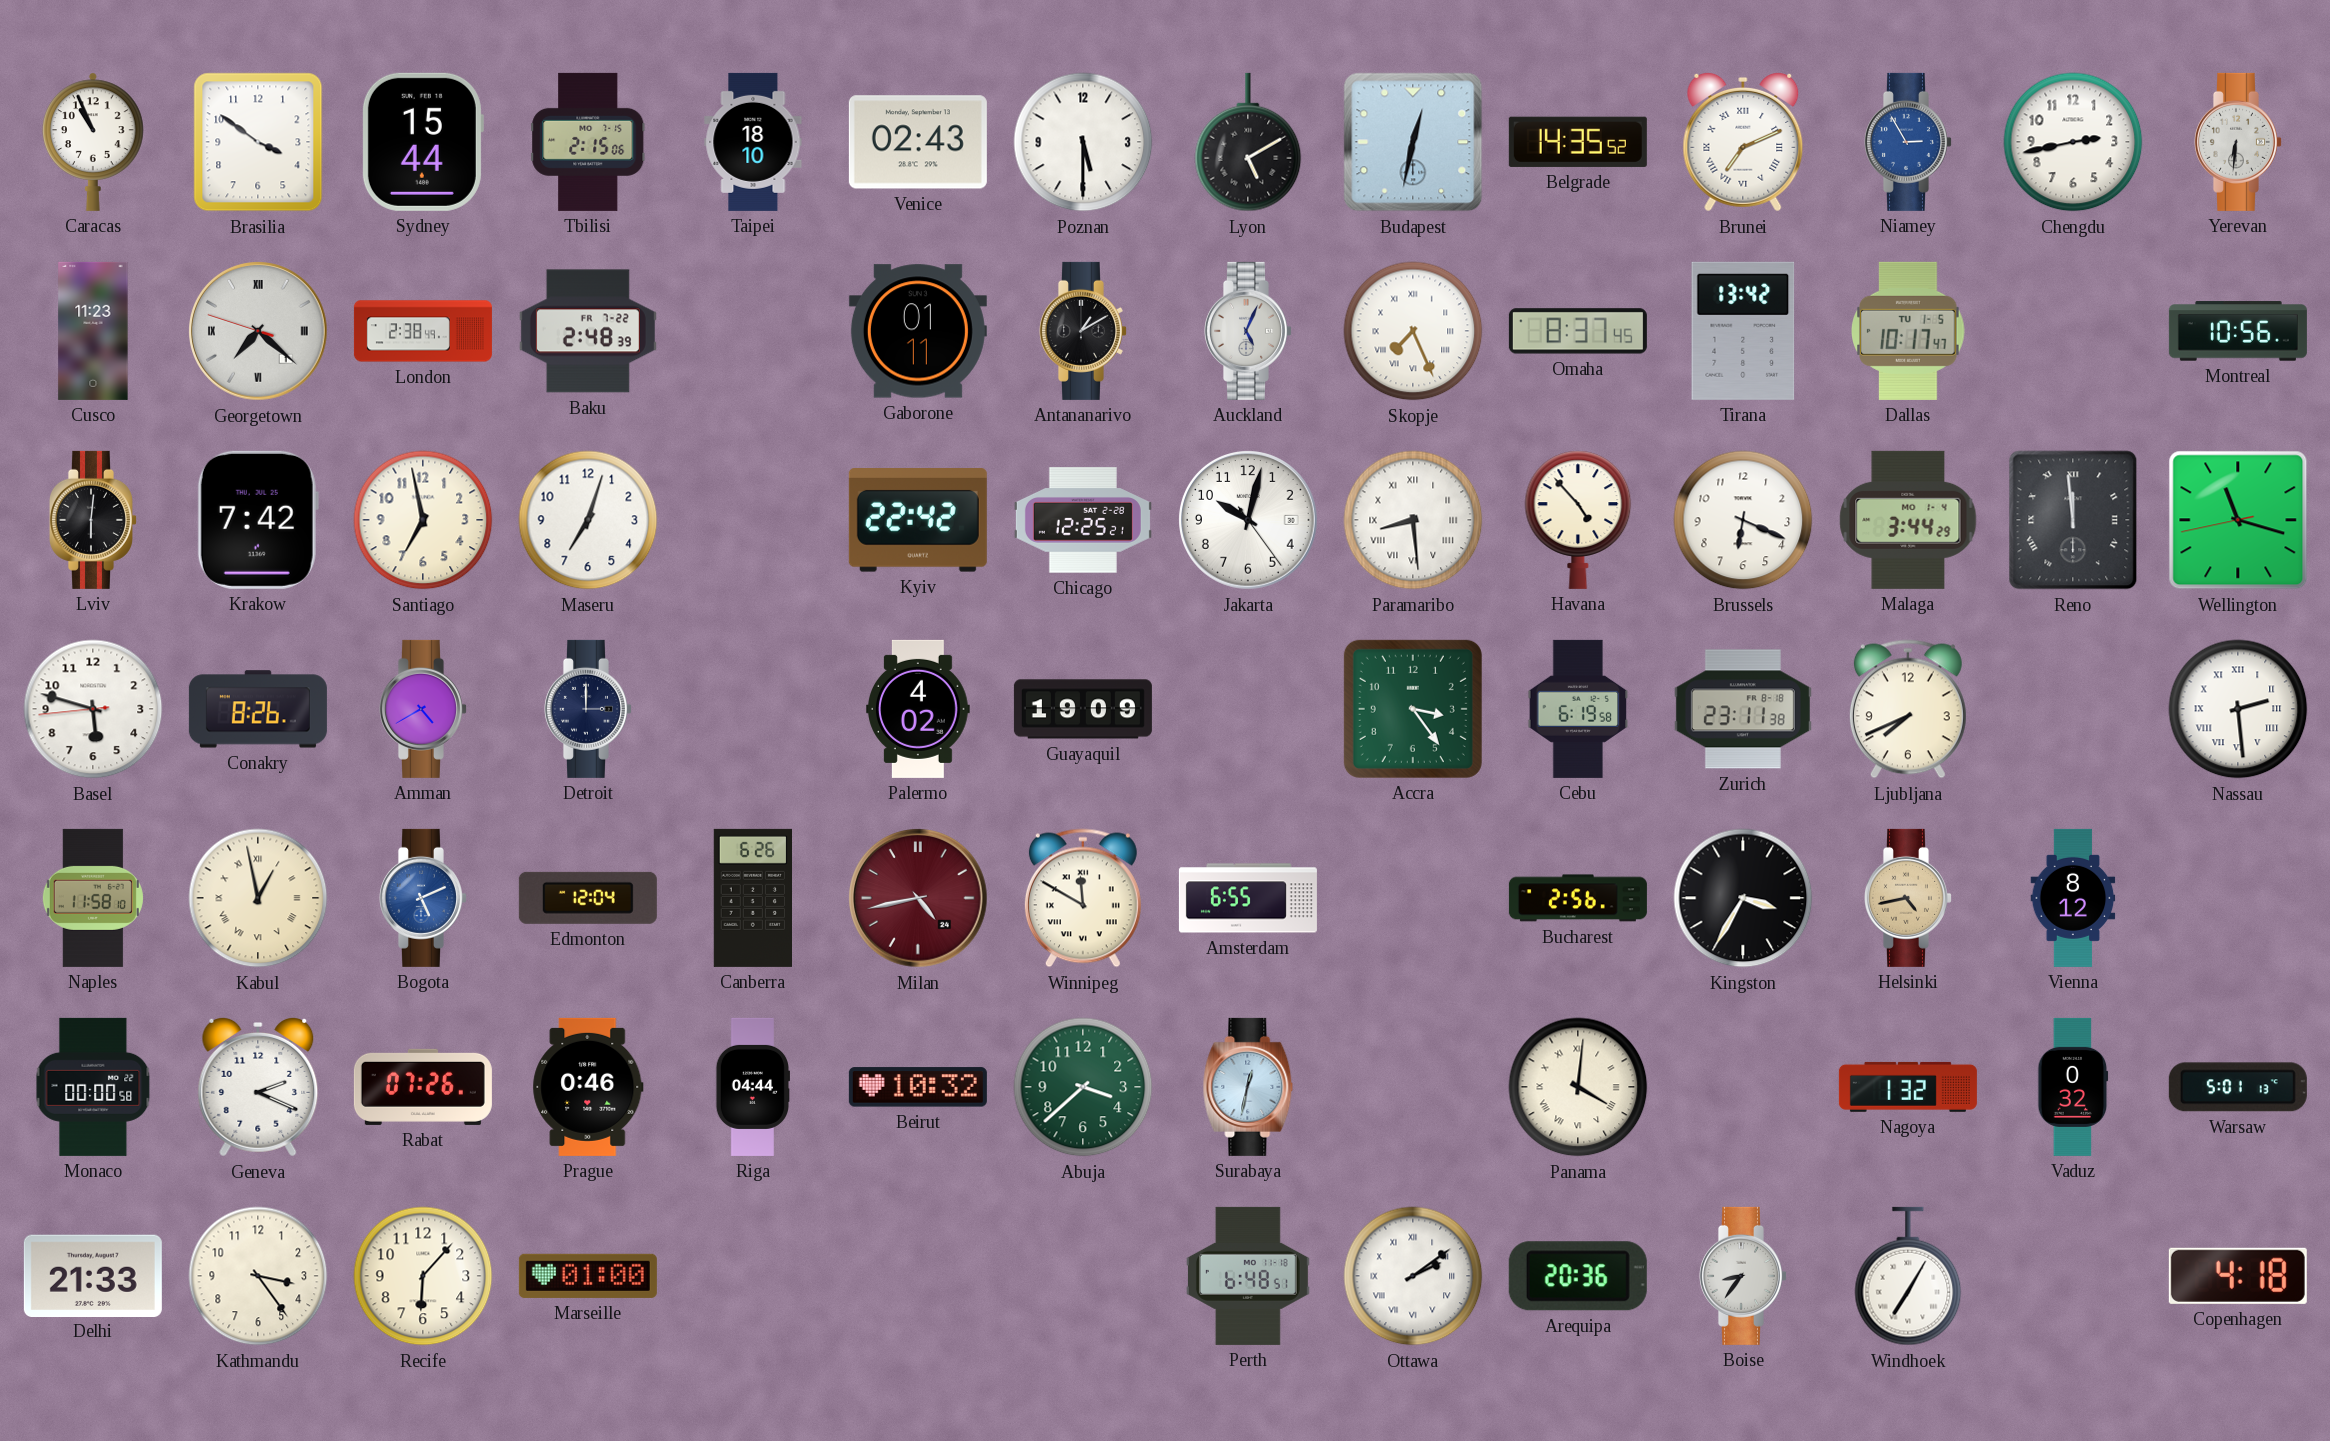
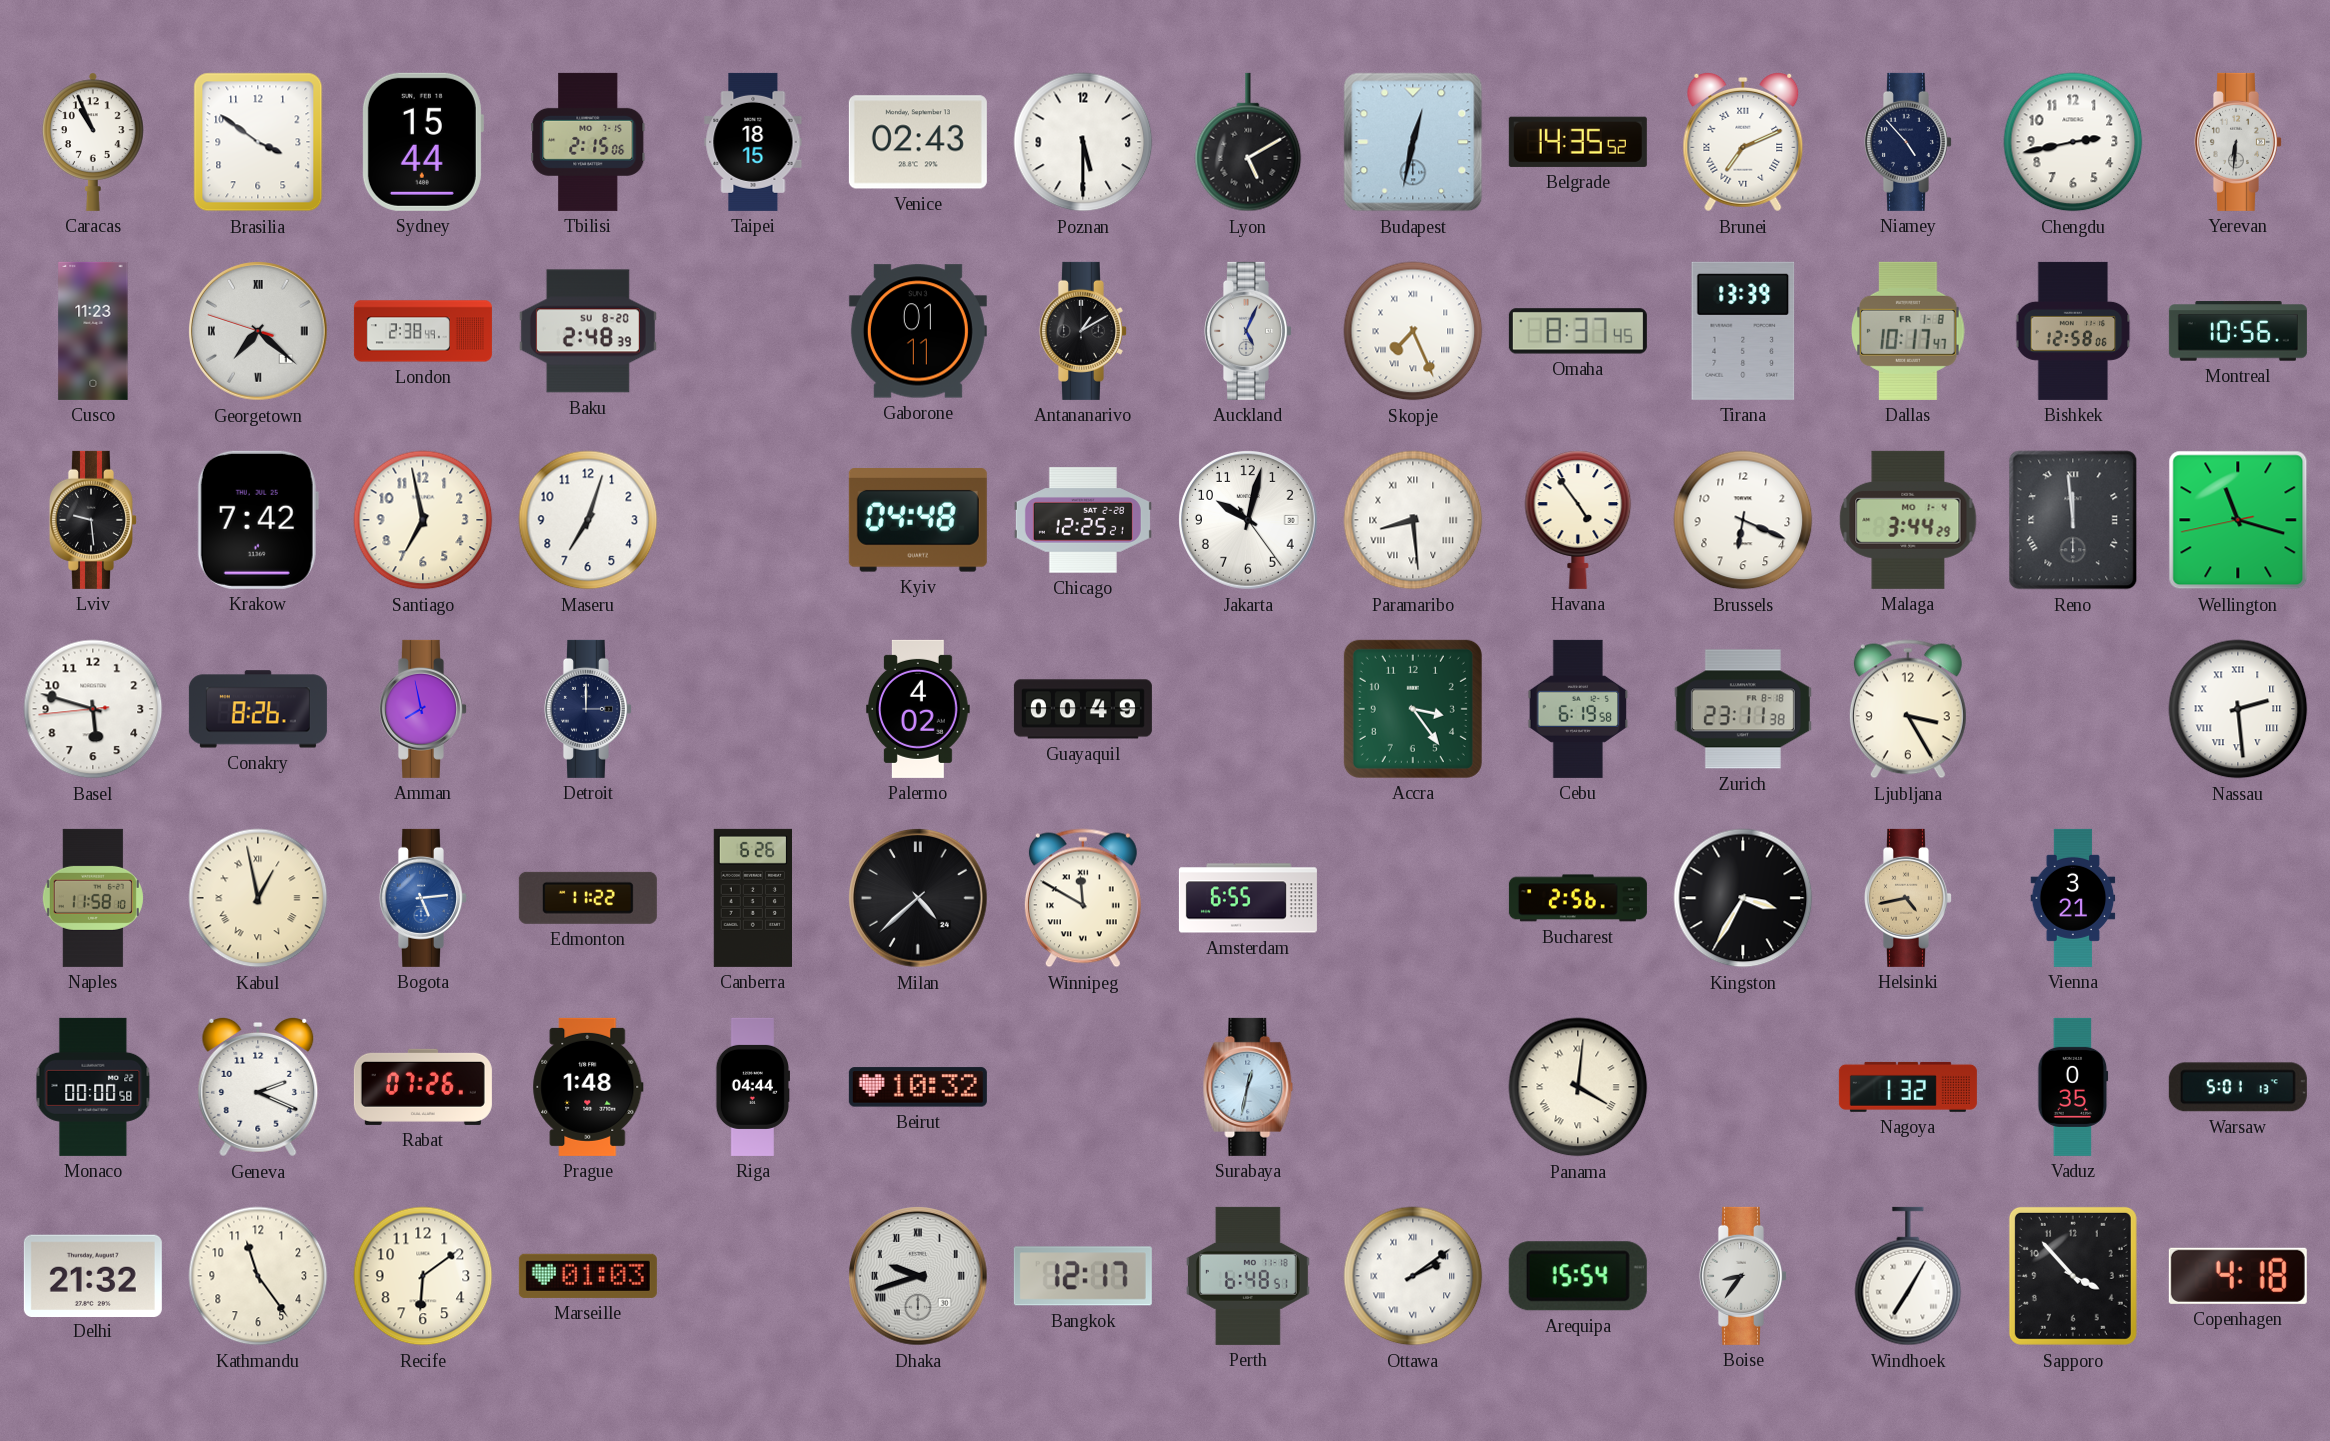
Taipei: 18:10 -> 18:15
Niamey: 2:55 -> 4:53
Niamey dial: blue -> navy
Baku date: FR 7-22 -> SU 8-20
Tirana: 13:42 -> 13:39
Dallas date: TU 1-5 -> FR 1-8
Bishkek: none -> 12:58
Lviv: 6:01 -> 9:29
Kyiv: 22:42 -> 04:48
Havana: 4:53 -> 4:54
Amman: 4:40 -> 7:58
Guayaquil: 19:09 -> 00:49
Ljubljana: 7:41 -> 3:25
Bogota: 5:11 -> 5:14
Edmonton: 12:04 -> 11:22
Milan: 4:43 -> 4:38
Milan dial: burgundy -> black
Vienna: 8:12 -> 3:21
Prague: 0:46 -> 1:48
Abuja: 3:38 -> none
Vaduz: 0:32 -> 0:35
Delhi: 21:33 -> 21:32
Kathmandu: 3:24 -> 11:24
Recife: 6:07 -> 6:09
Marseille: 01:00 -> 01:03
Dhaka: none -> 9:42
Bangkok: none -> 12:17
Arequipa: 20:36 -> 15:54
Sapporo: none -> 3:53
